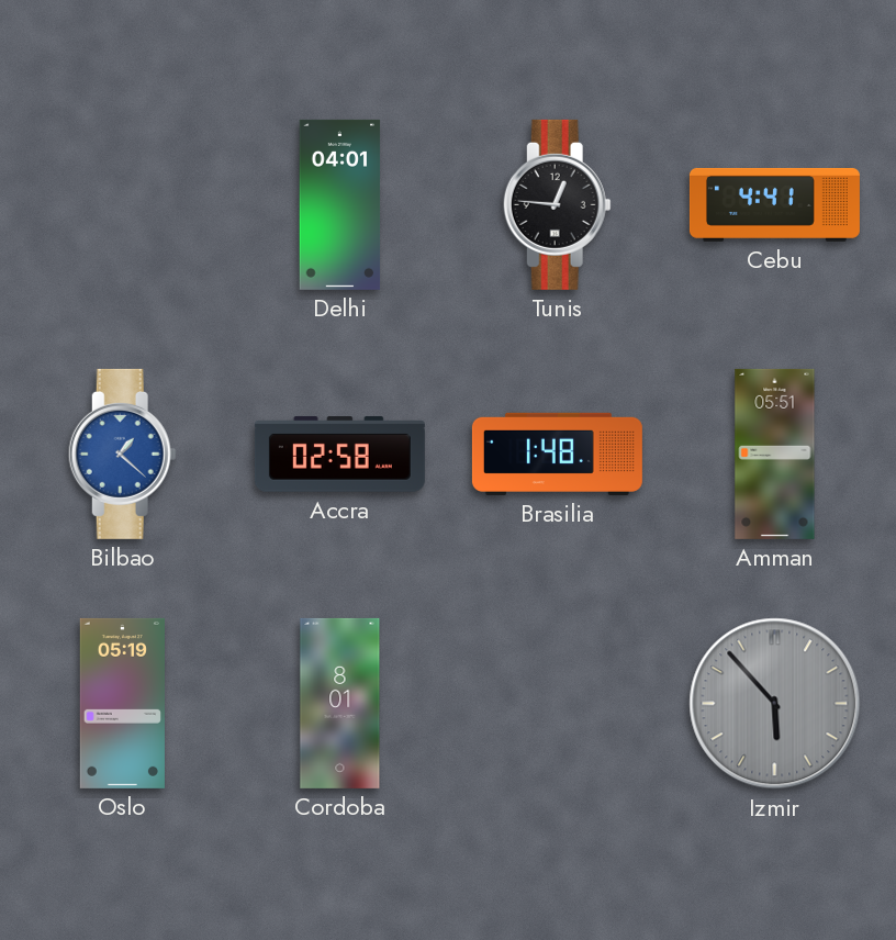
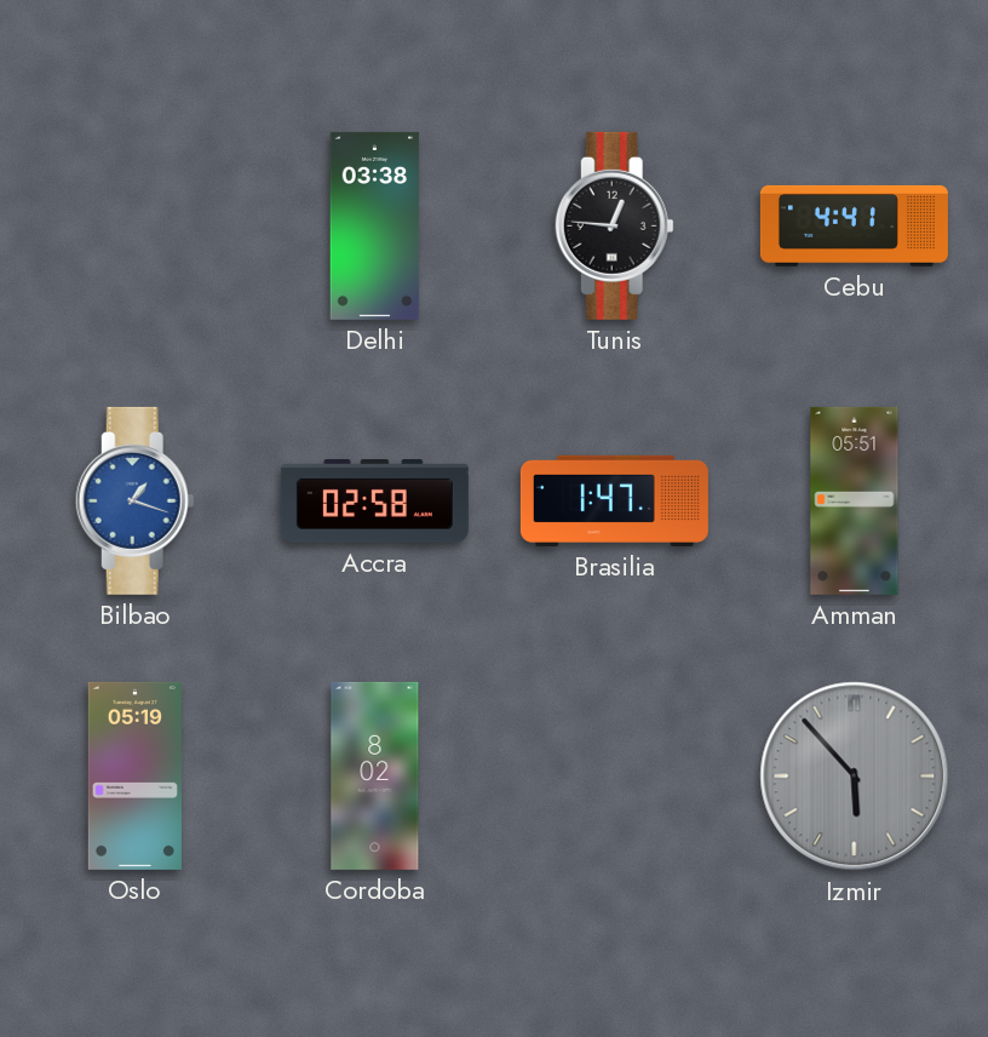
Delhi: 04:01 -> 03:38
Bilbao: 1:22 -> 1:18
Brasilia: 1:48 -> 1:47
Cordoba: 8:01 -> 8:02
